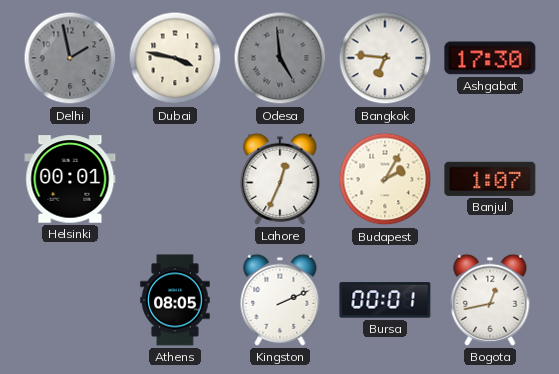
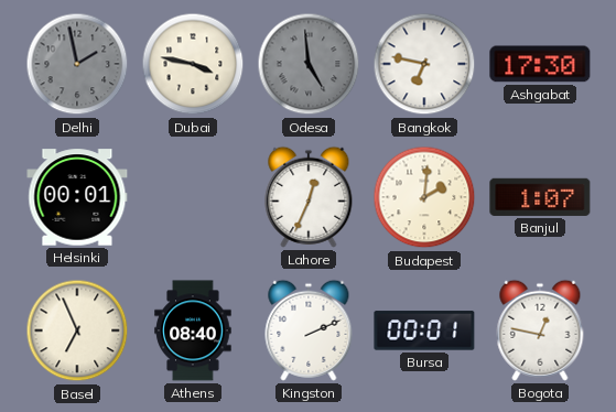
Bangkok: 6:46 -> 6:47
Budapest: 2:05 -> 2:01
Basel: none -> 6:56
Athens: 08:05 -> 08:40
Bogota: 12:43 -> 12:47
